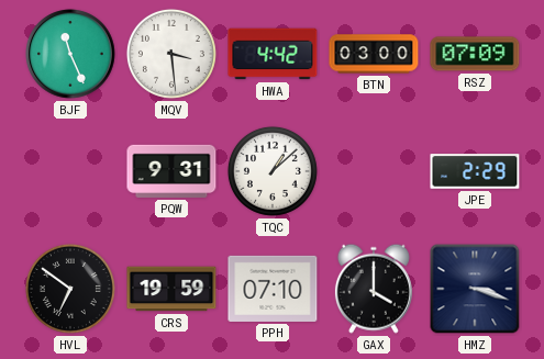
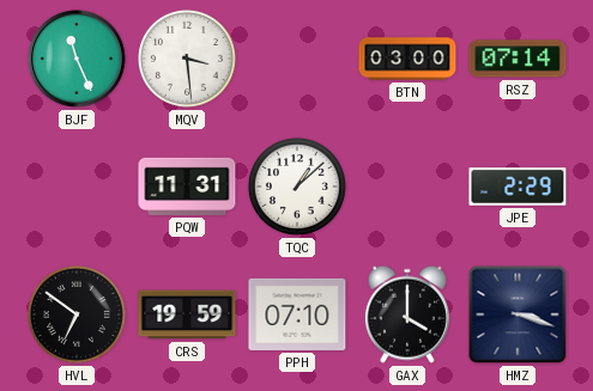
HWA: 4:42 -> none
RSZ: 07:09 -> 07:14
PQW: 9:31 -> 11:31
